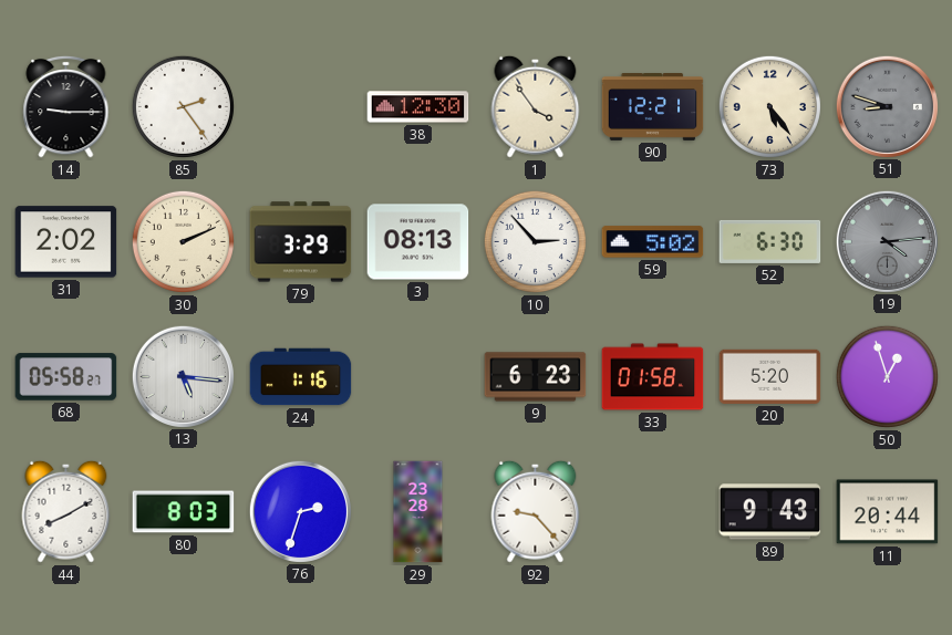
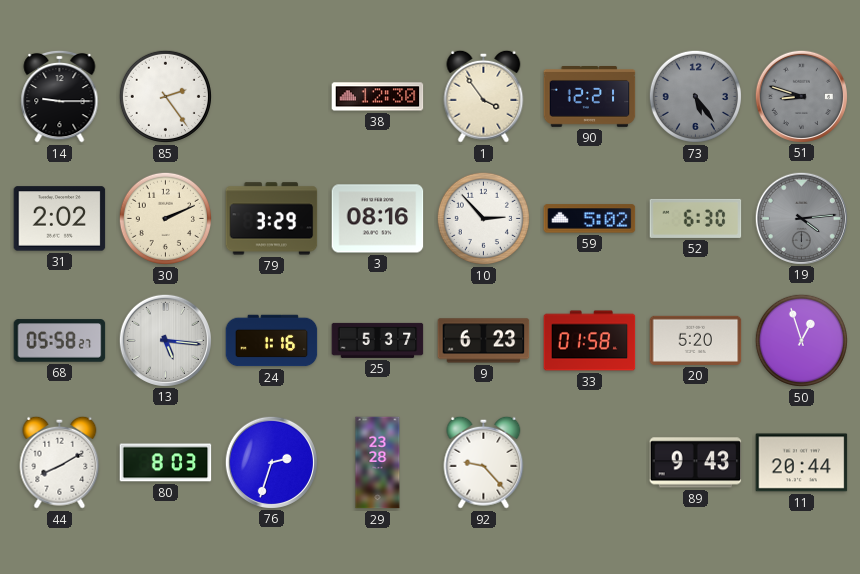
73 dial: cream -> grey
3: 08:13 -> 08:16
25: none -> 5:37
